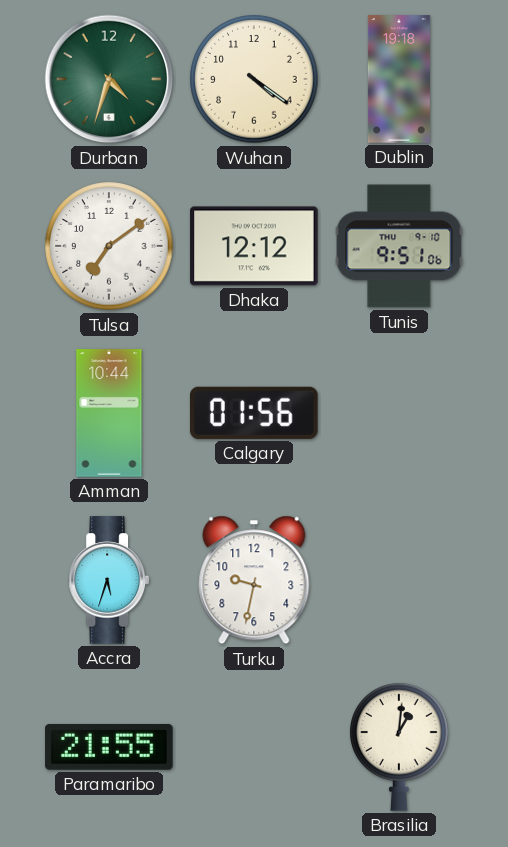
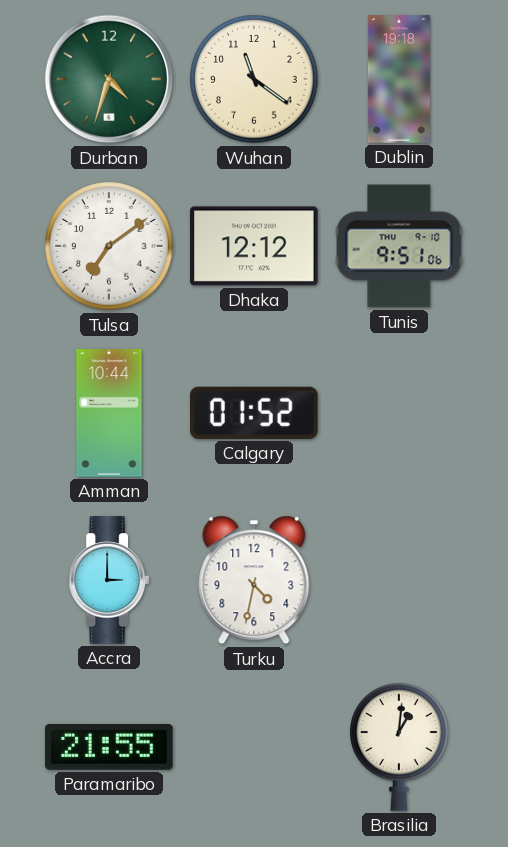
Wuhan: 4:21 -> 11:21
Calgary: 01:56 -> 01:52
Accra: 5:33 -> 3:00
Turku: 9:32 -> 4:32
